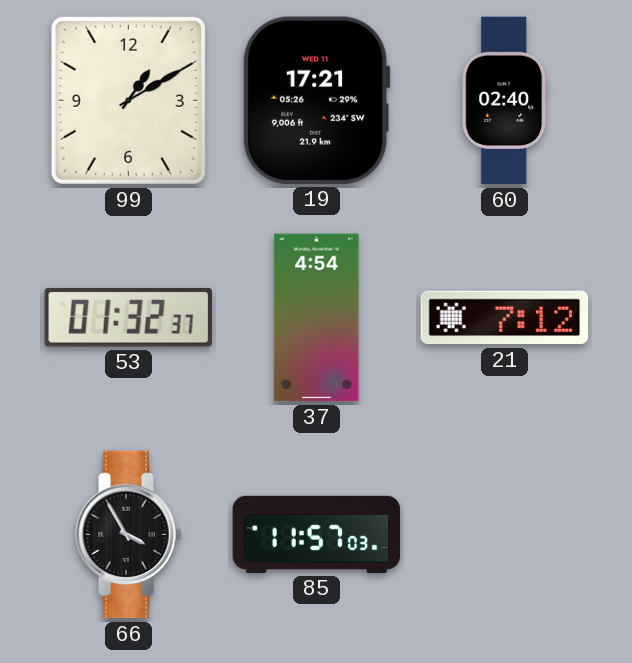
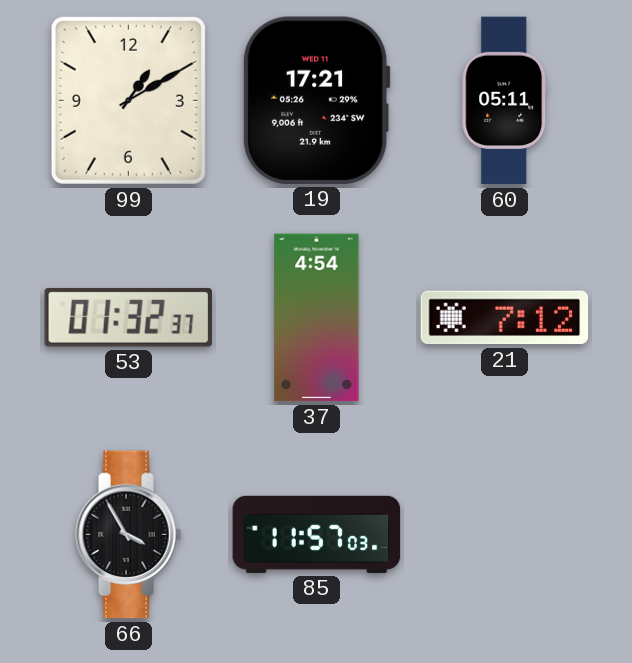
60: 02:40 -> 05:11
